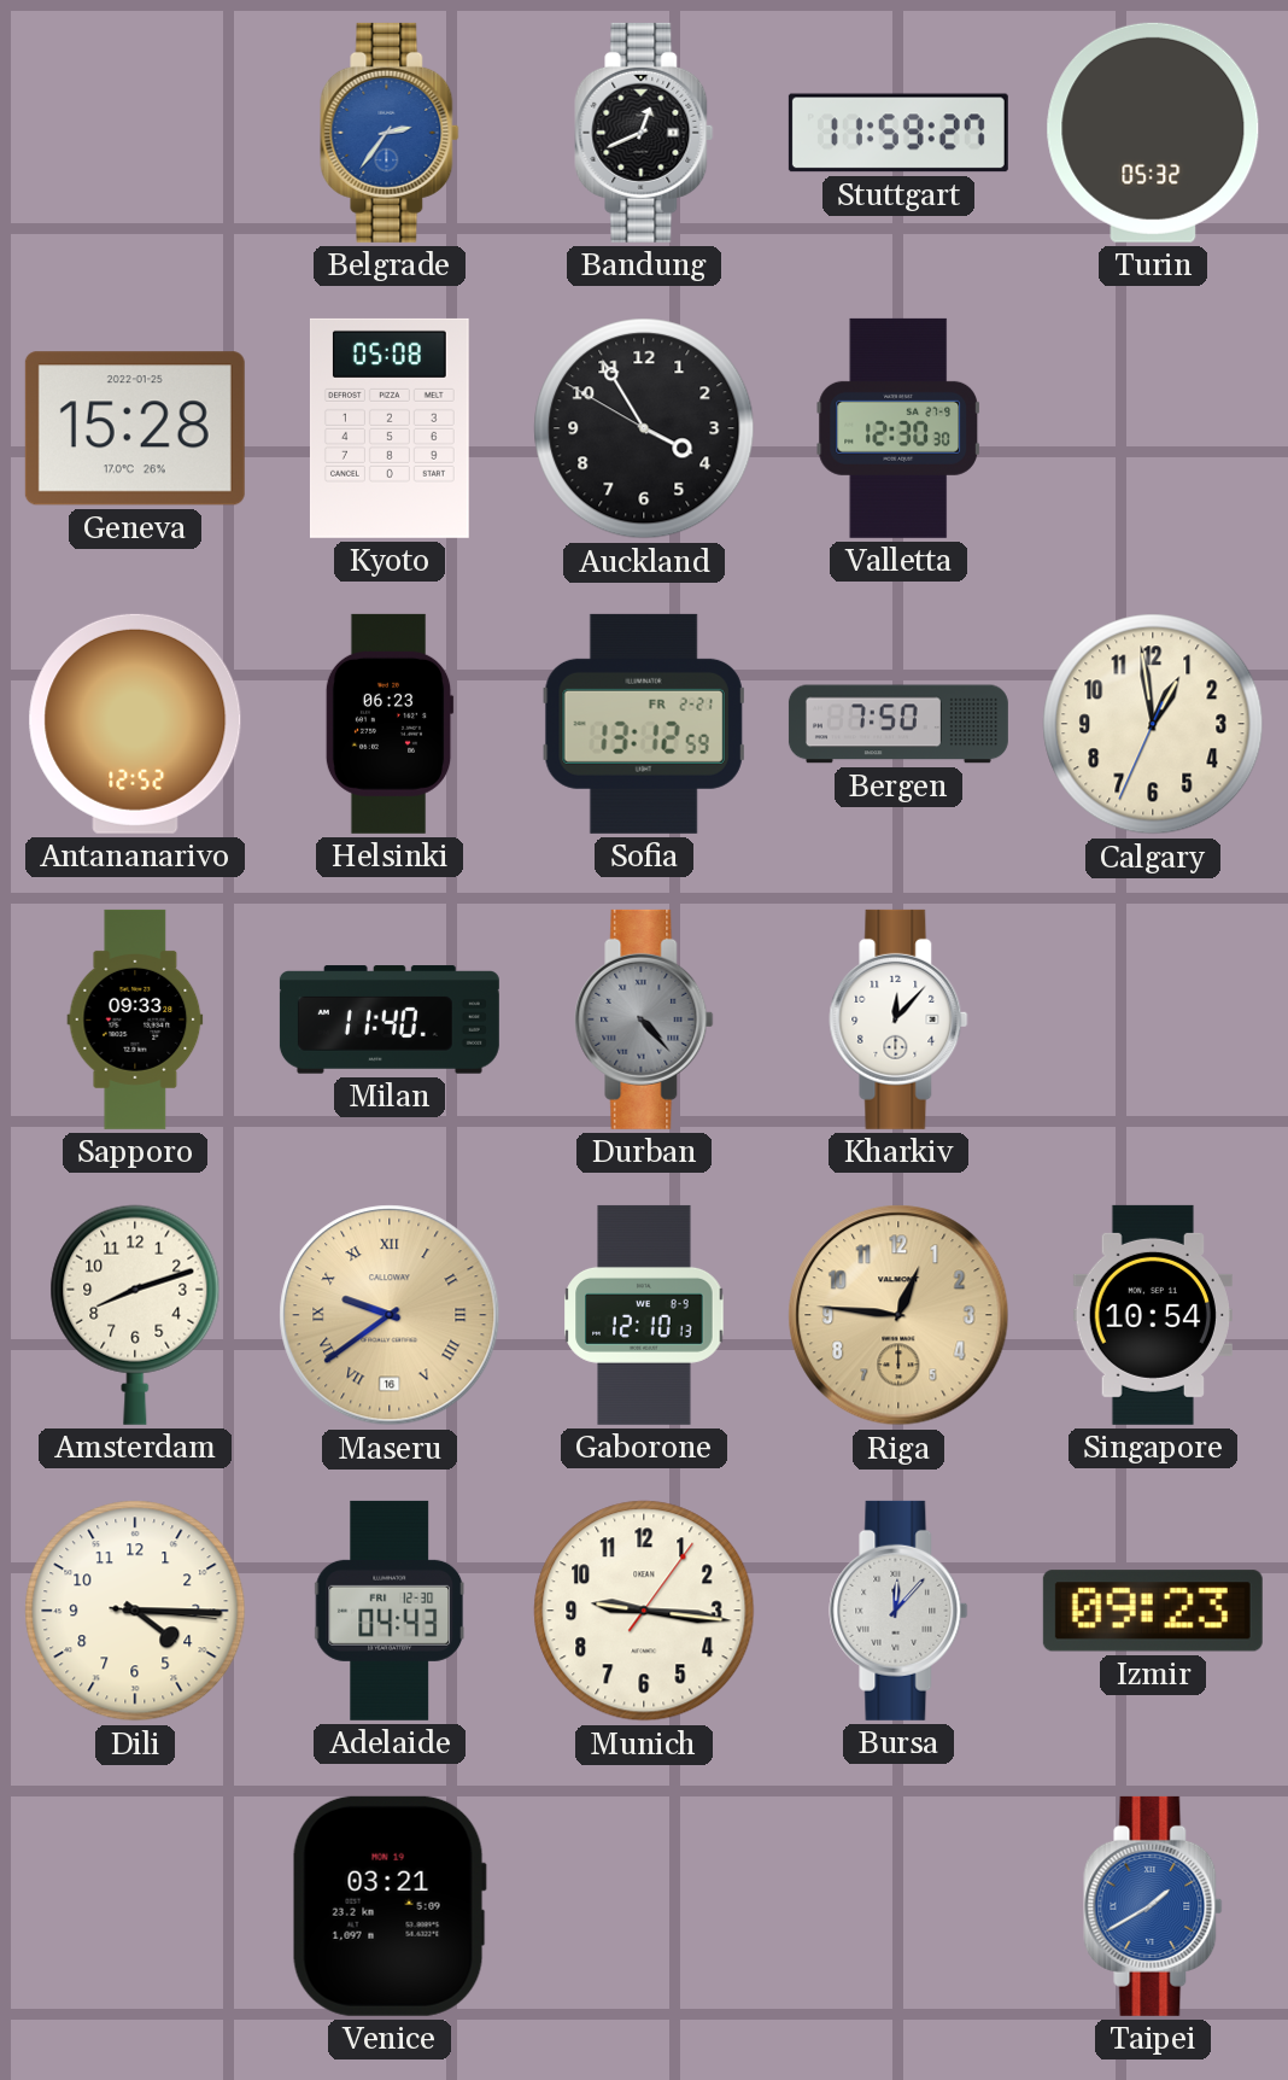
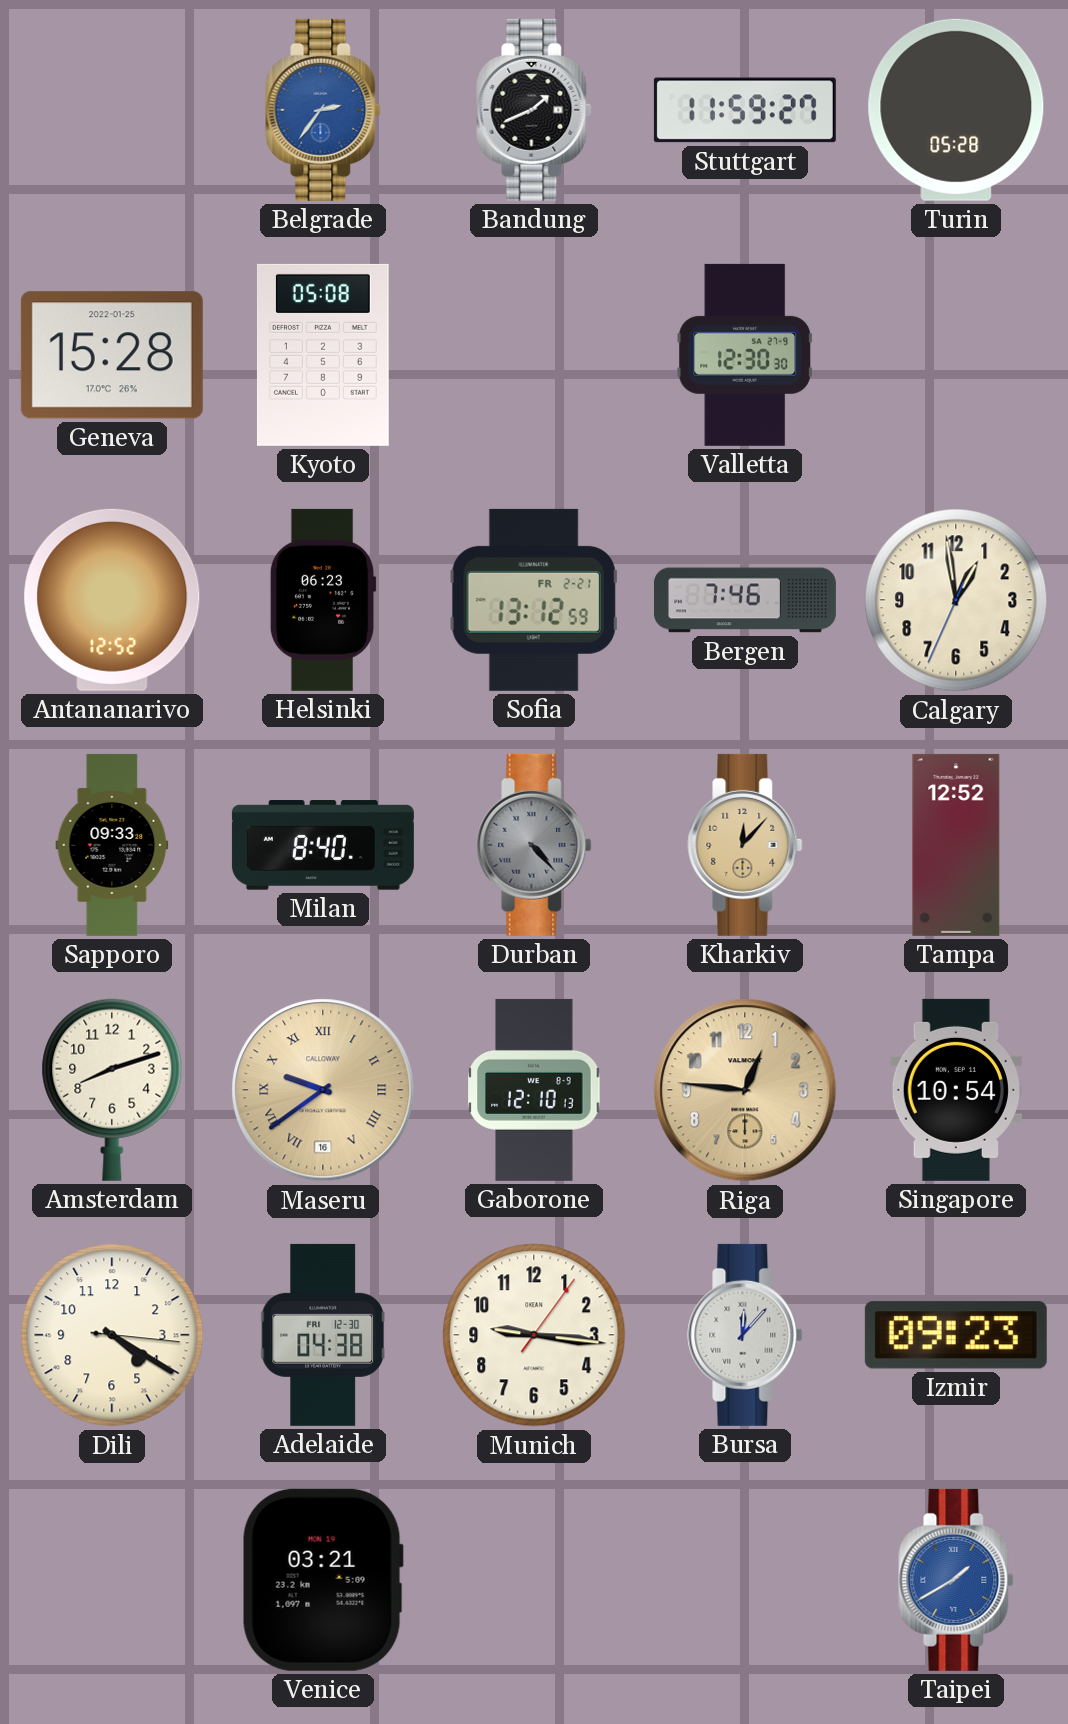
Bandung: 12:41 -> 1:41
Turin: 05:32 -> 05:28
Auckland: 3:54 -> none
Bergen: 7:50 -> 7:46
Milan: 11:40 -> 8:40
Kharkiv dial: white -> champagne
Tampa: none -> 12:52
Dili: 4:15 -> 4:20
Adelaide: 04:43 -> 04:38
